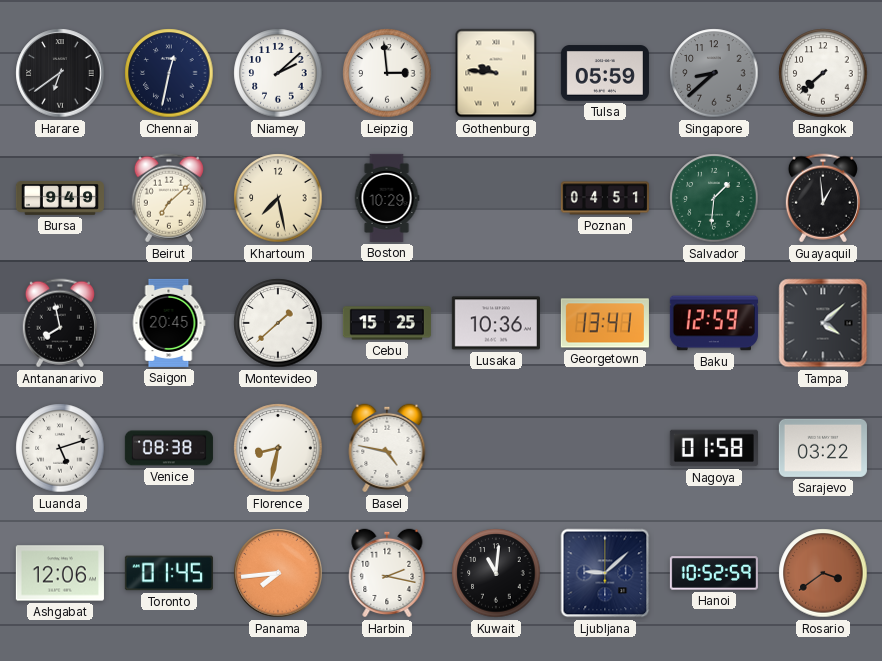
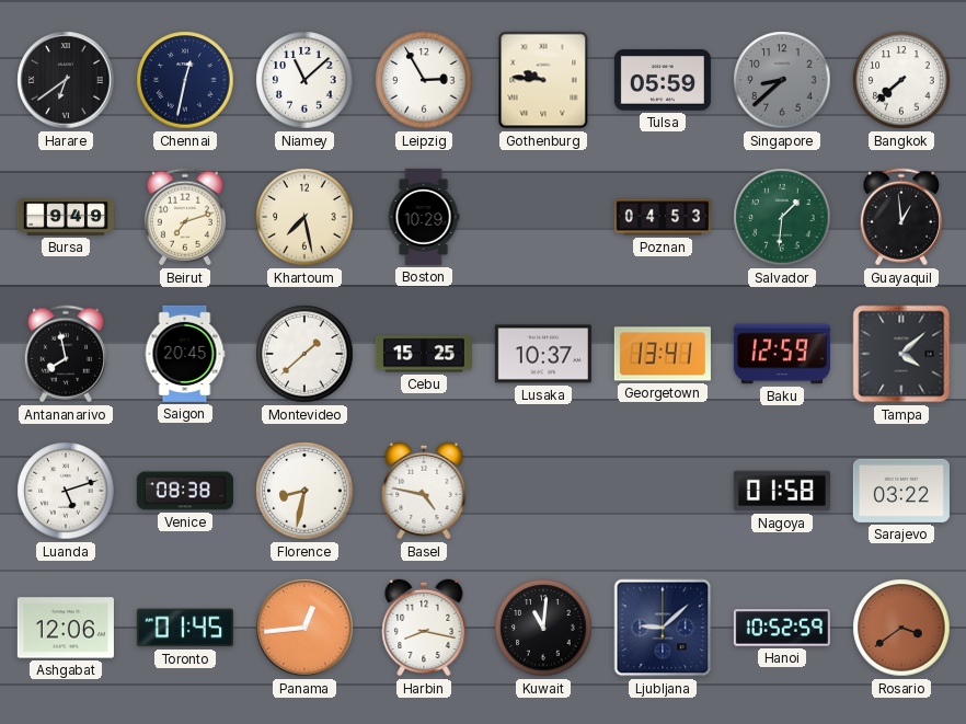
Niamey: 2:08 -> 11:08
Leipzig: 2:59 -> 2:55
Beirut: 7:08 -> 7:12
Poznan: 04:51 -> 04:53
Lusaka: 10:36 -> 10:37
Panama: 7:44 -> 12:44
Harbin: 2:17 -> 8:17
